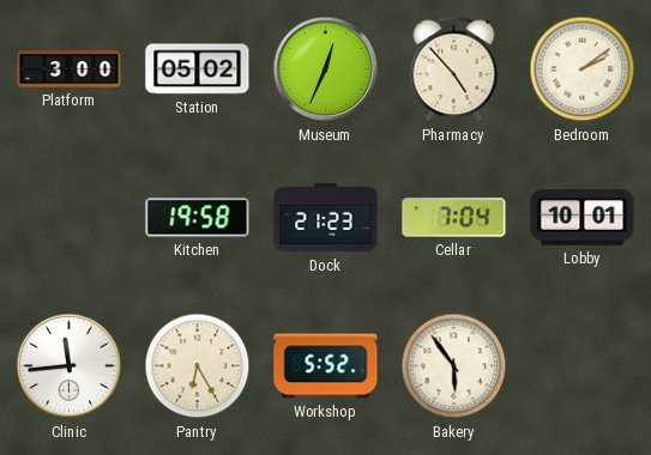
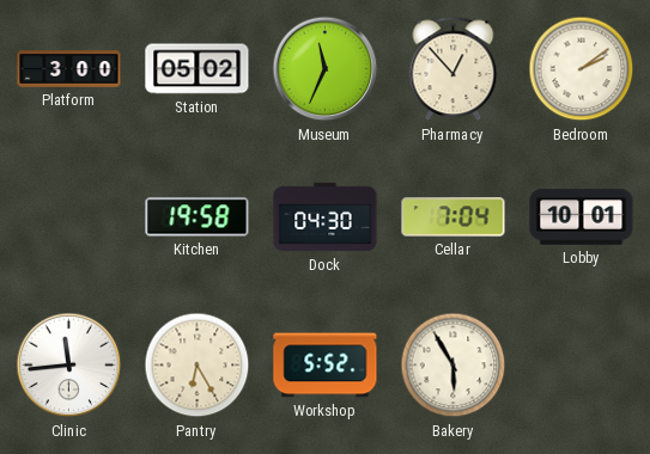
Museum: 12:34 -> 11:34
Pharmacy: 4:53 -> 12:53
Dock: 21:23 -> 04:30
Bakery: 5:54 -> 5:55
